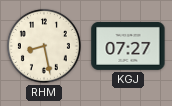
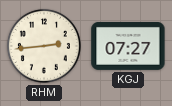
RHM: 8:28 -> 2:44
